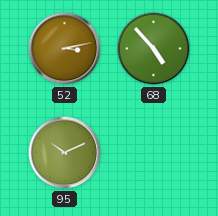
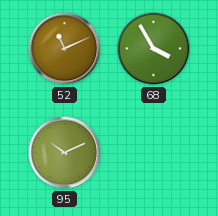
52: 3:13 -> 11:11
68: 4:53 -> 3:55
